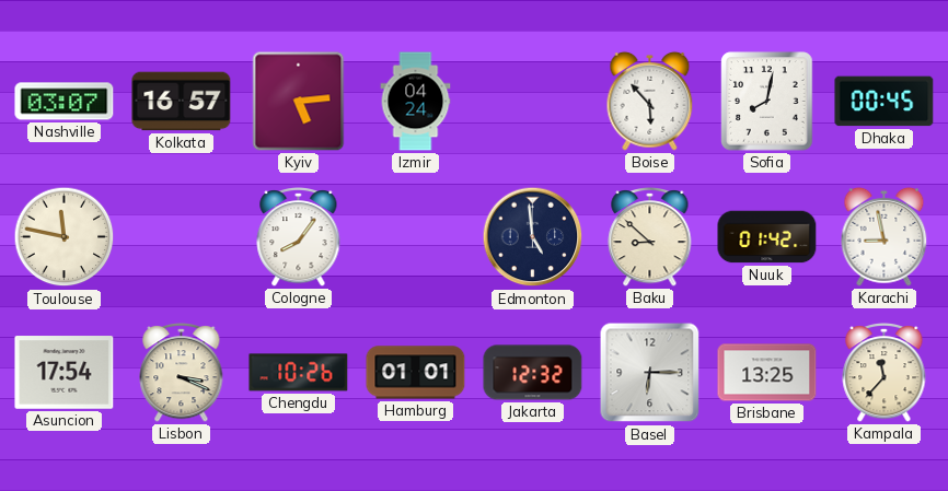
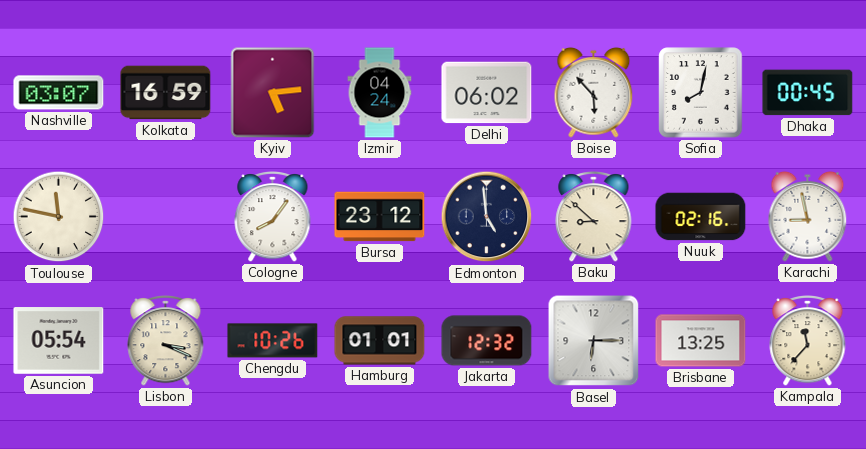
Kolkata: 16:57 -> 16:59
Delhi: none -> 06:02
Bursa: none -> 23:12
Nuuk: 01:42 -> 02:16
Asuncion: 17:54 -> 05:54
